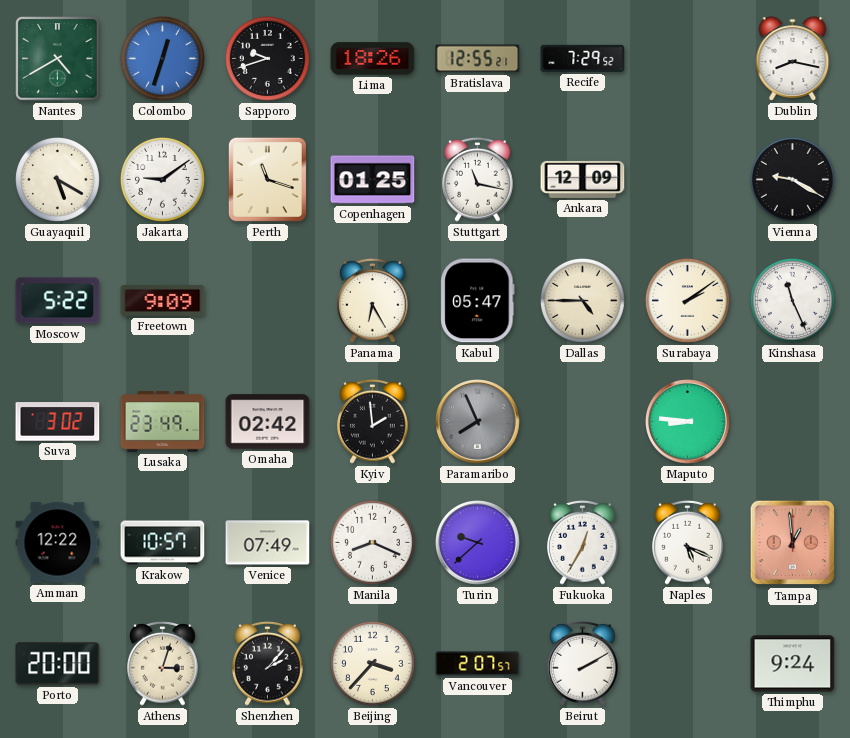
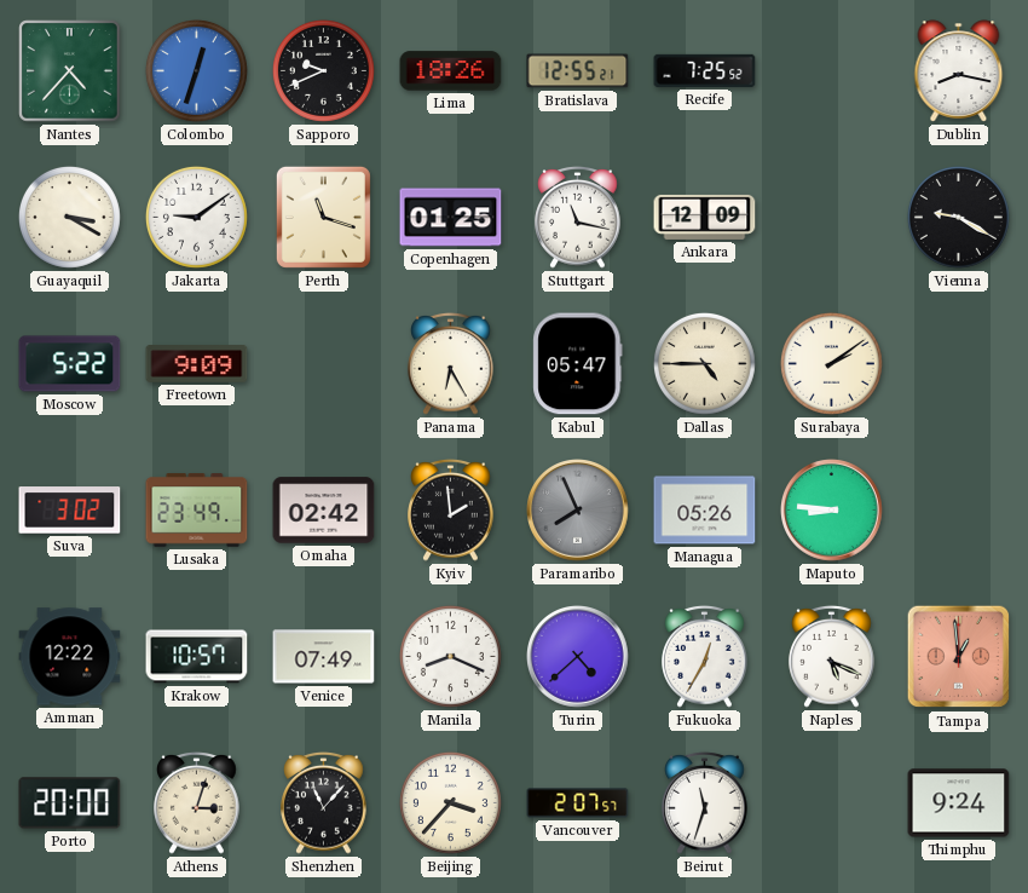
Nantes: 4:40 -> 4:37
Sapporo: 9:42 -> 9:41
Recife: 7:29 -> 7:25
Guayaquil: 5:20 -> 3:20
Kinshasa: 11:26 -> none
Managua: none -> 05:26
Turin: 9:38 -> 4:38
Shenzhen: 2:07 -> 11:07
Beirut: 2:10 -> 11:33
